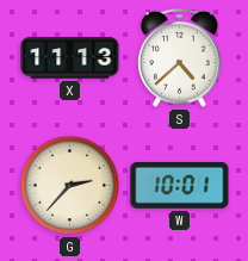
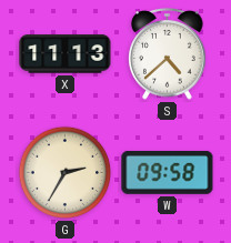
G: 2:37 -> 2:35
W: 10:01 -> 09:58
